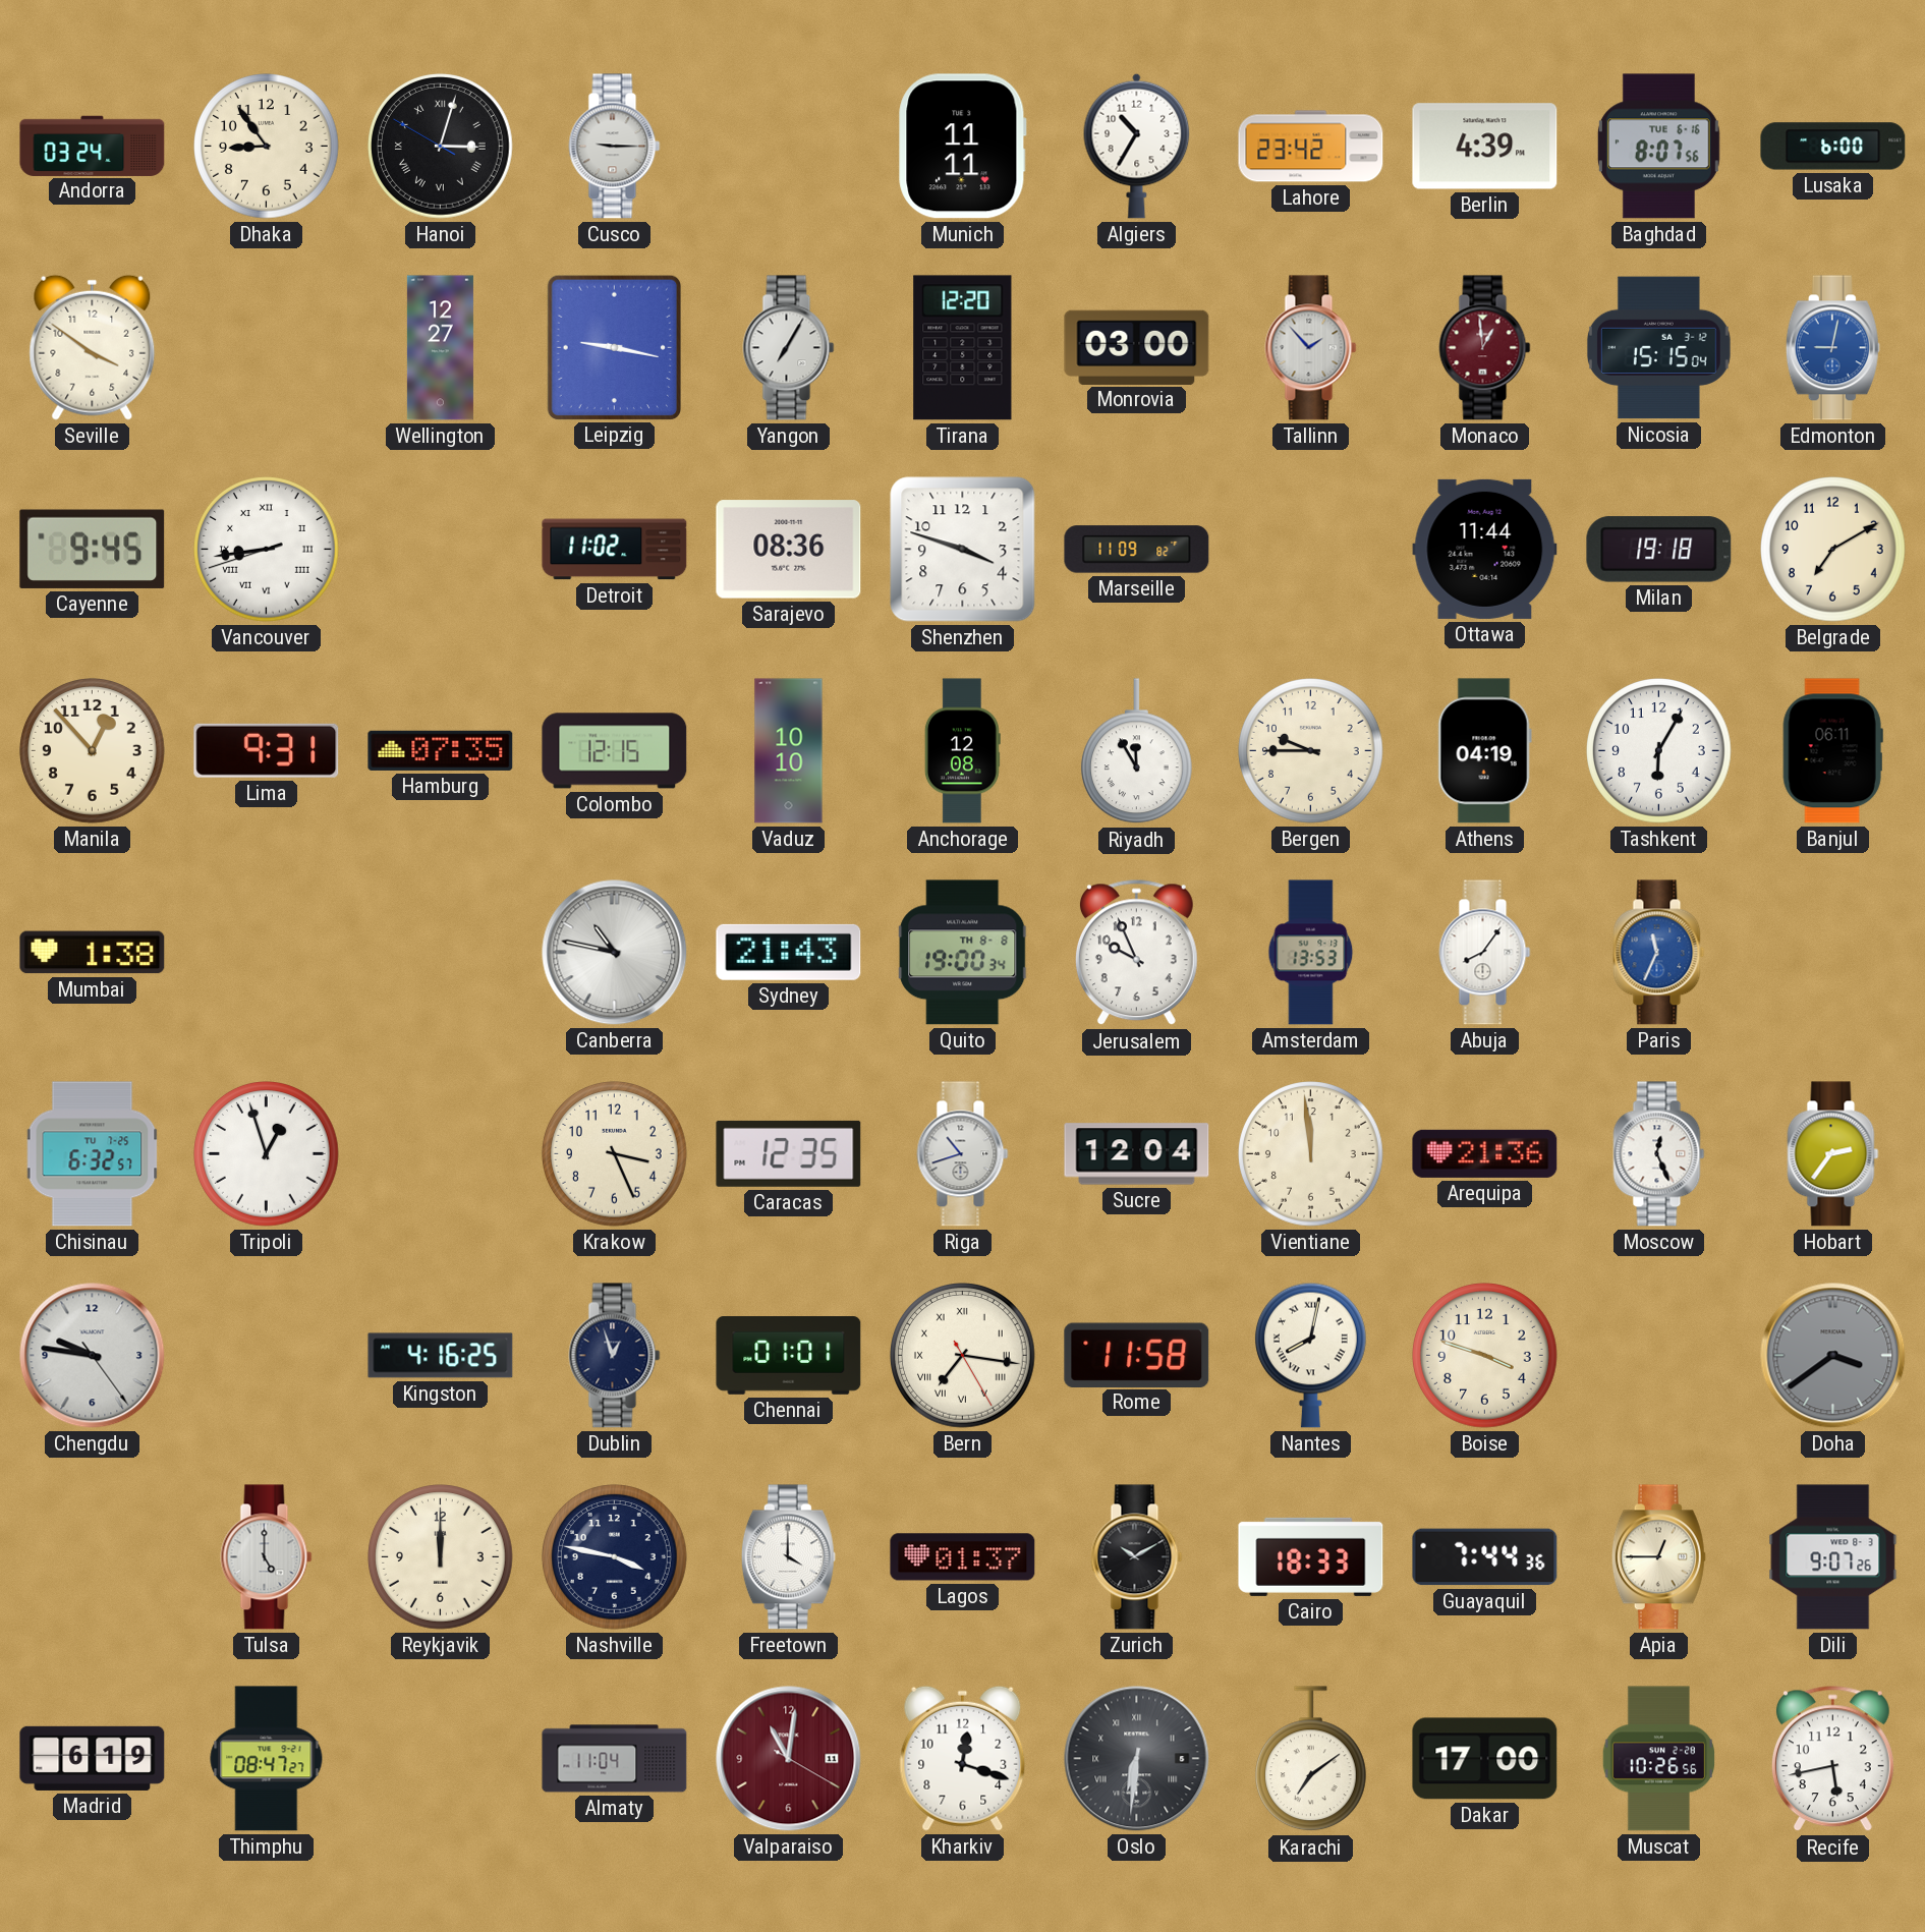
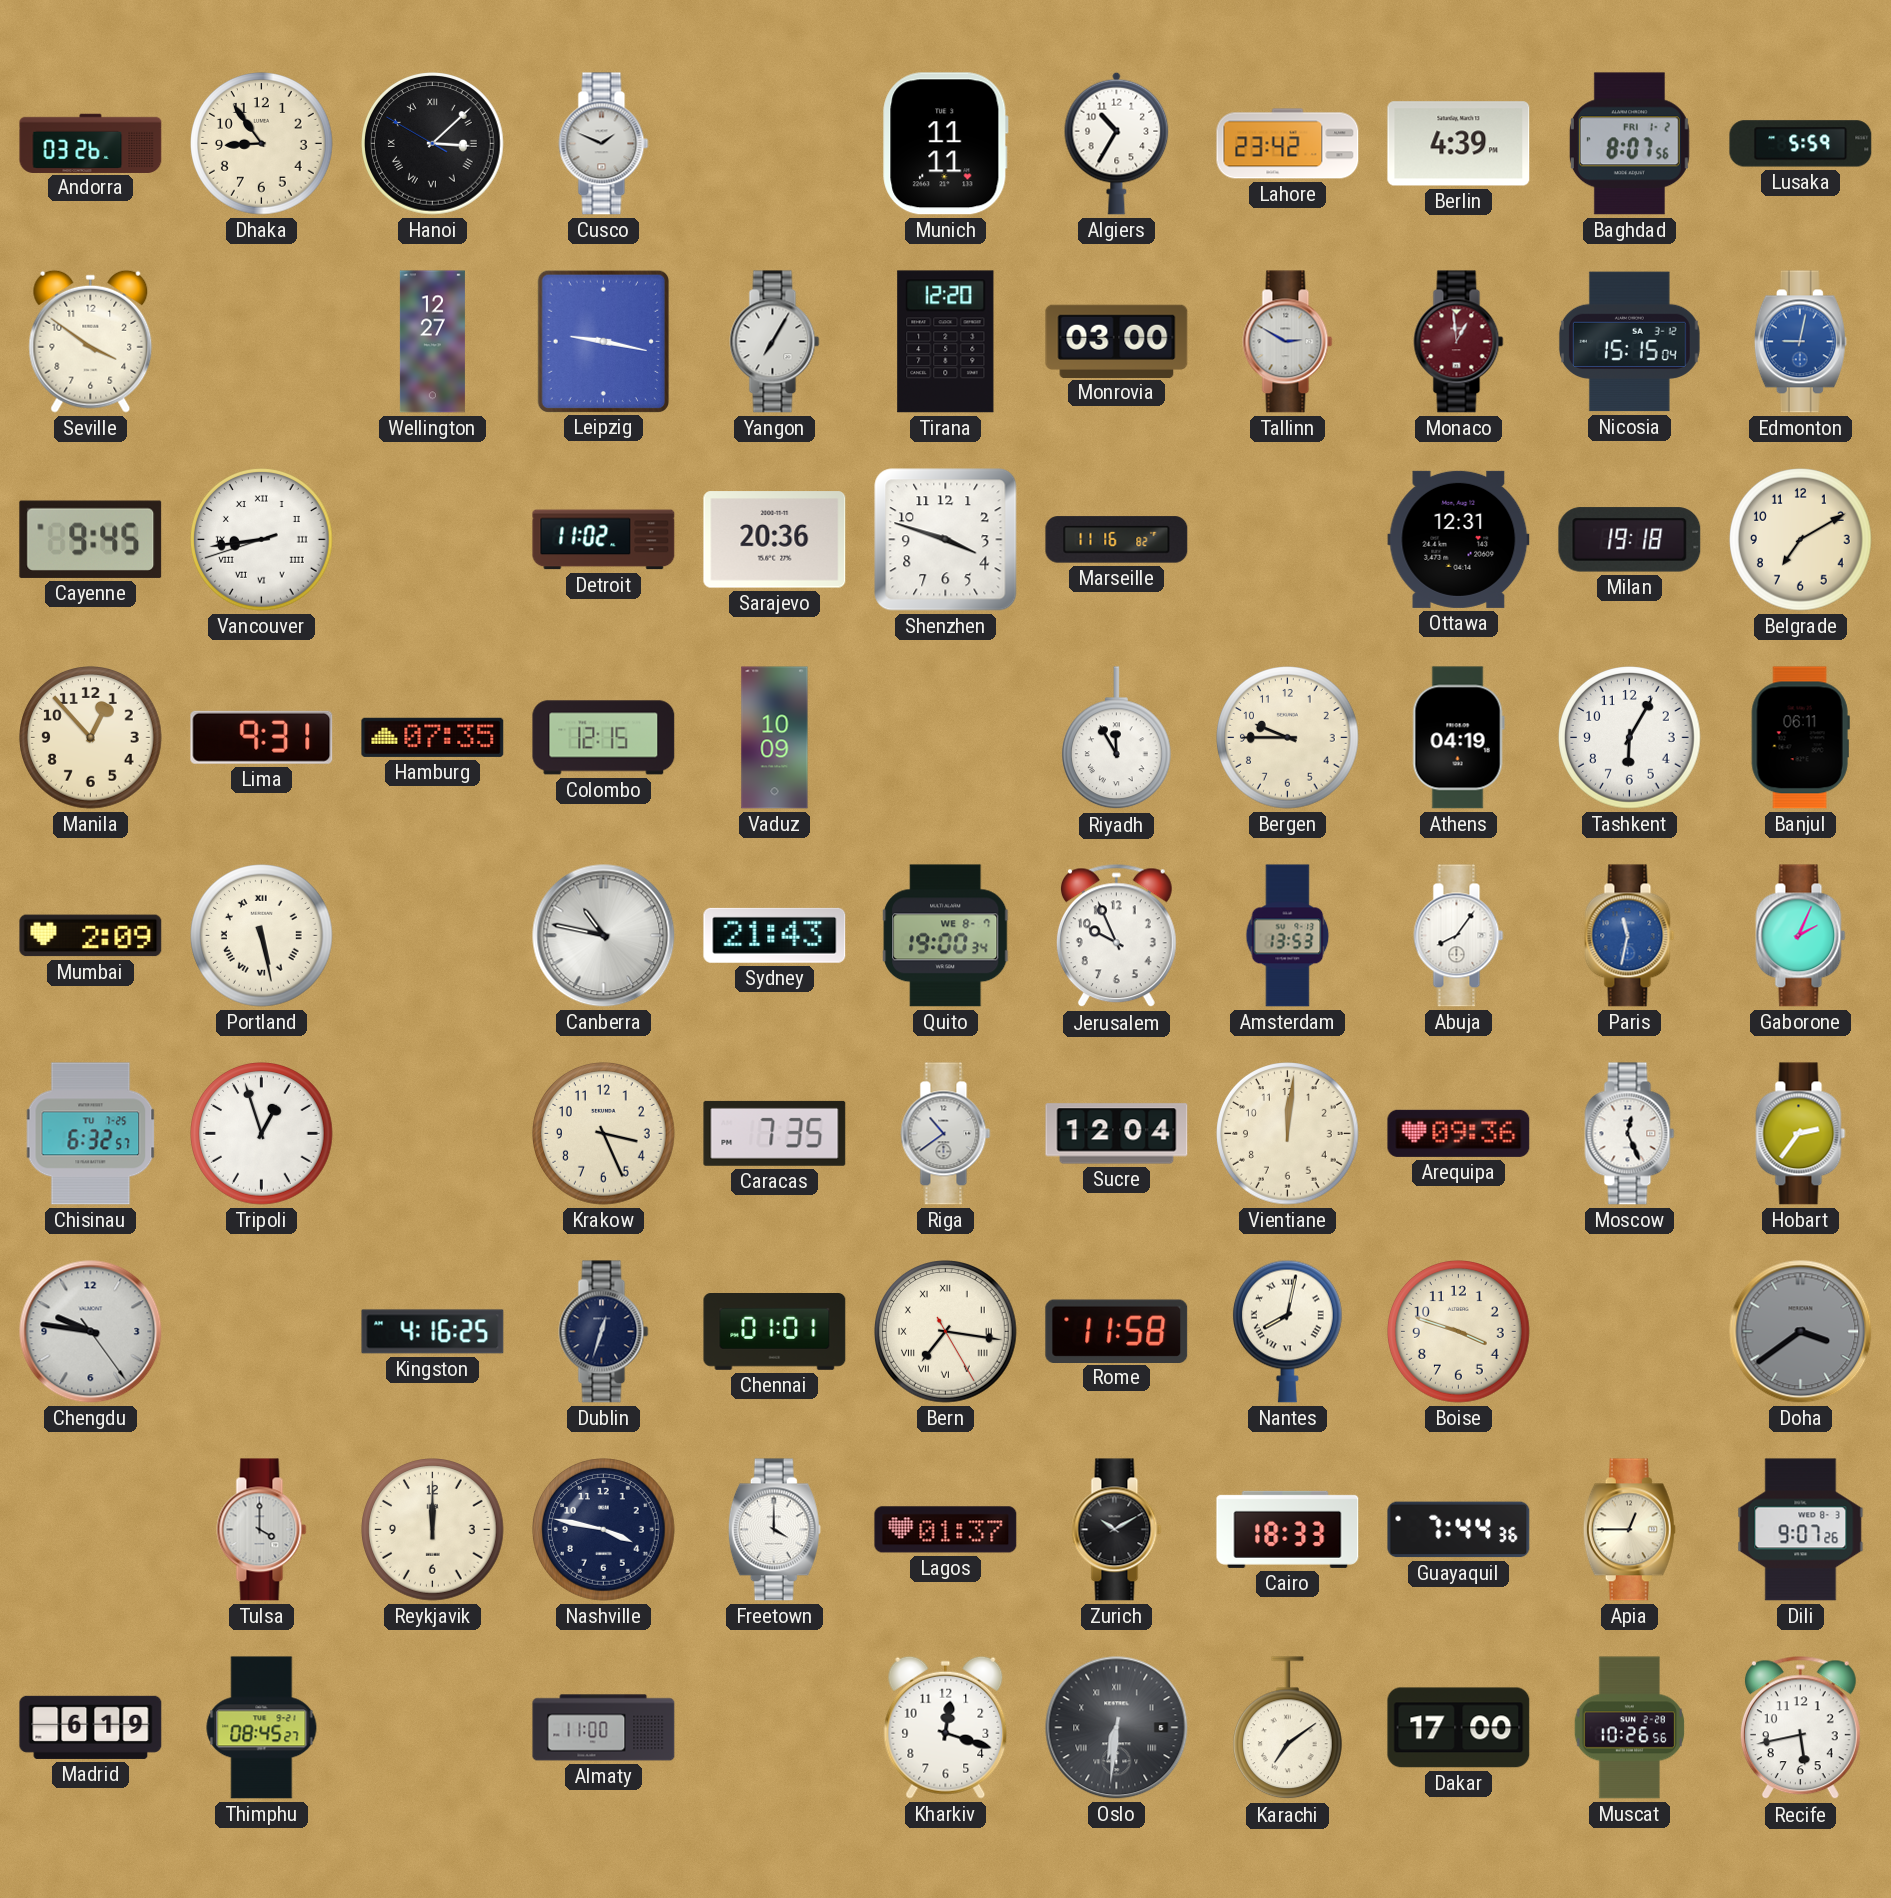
Andorra: 03:24 -> 03:26
Hanoi: 3:02 -> 3:07
Cusco: 9:15 -> 1:49
Baghdad date: TUE 6-16 -> FRI 1-2
Lusaka: 6:00 -> 5:59
Tallinn: 1:53 -> 2:50
Sarajevo: 08:36 -> 20:36
Marseille: 11:09 -> 11:16
Ottawa: 11:44 -> 12:31
Vaduz: 10:10 -> 10:09
Anchorage: 12:08 -> none
Mumbai: 1:38 -> 2:09
Portland: none -> 5:28
Quito date: TH 8-8 -> WE 8-7
Paris: 11:34 -> 11:32
Gaborone: none -> 2:04
Caracas: 12:35 -> 7:35
Riga: 10:42 -> 10:39
Vientiane: 11:59 -> 12:01
Arequipa: 21:36 -> 09:36
Dublin: 12:57 -> 12:33
Tulsa: 5:00 -> 4:00
Thimphu: 08:47 -> 08:45
Almaty: 11:04 -> 11:00
Valparaiso: 11:01 -> none
